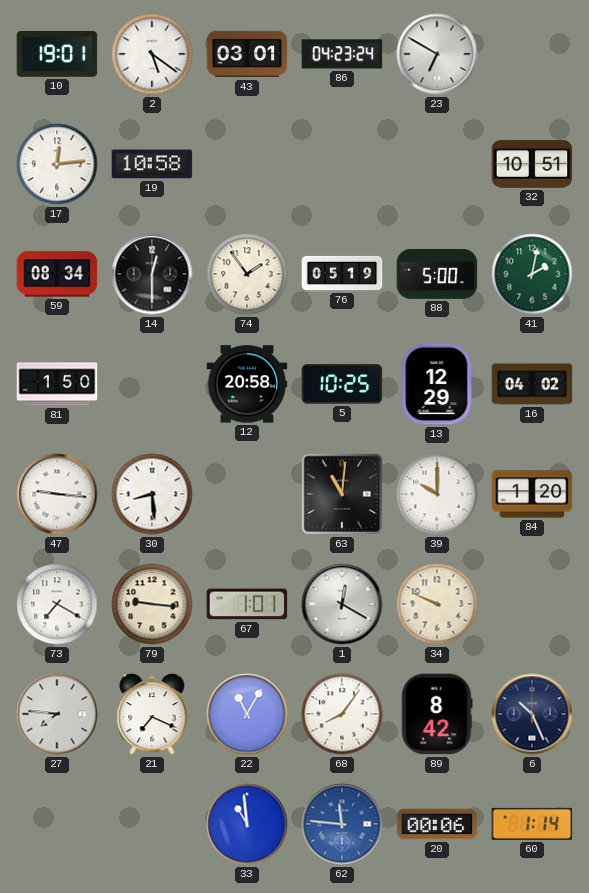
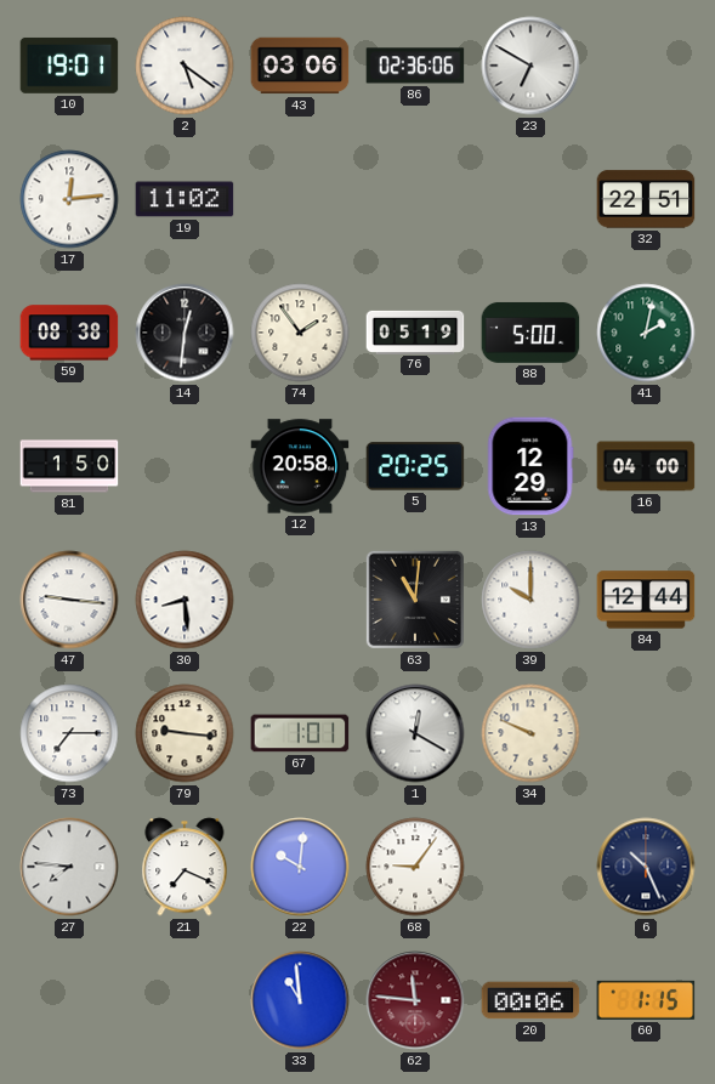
43: 03:01 -> 03:06
86: 04:23 -> 02:36
19: 10:58 -> 11:02
32: 10:51 -> 22:51
59: 08:34 -> 08:38
14: 12:30 -> 12:31
5: 10:25 -> 20:25
16: 04:02 -> 04:00
84: 1:20 -> 12:44
73: 7:20 -> 7:15
22: 11:05 -> 10:01
68: 8:06 -> 9:06
89: 8:42 -> none
62 dial: blue -> burgundy
60: 1:14 -> 1:15
